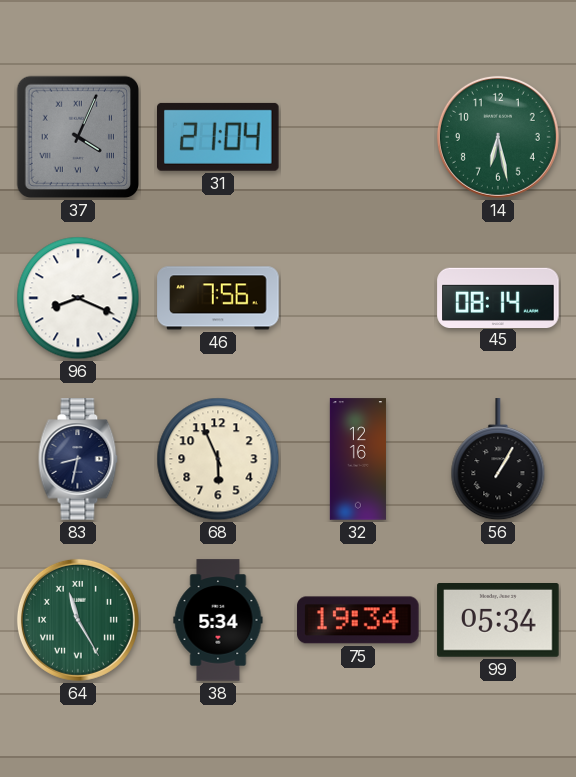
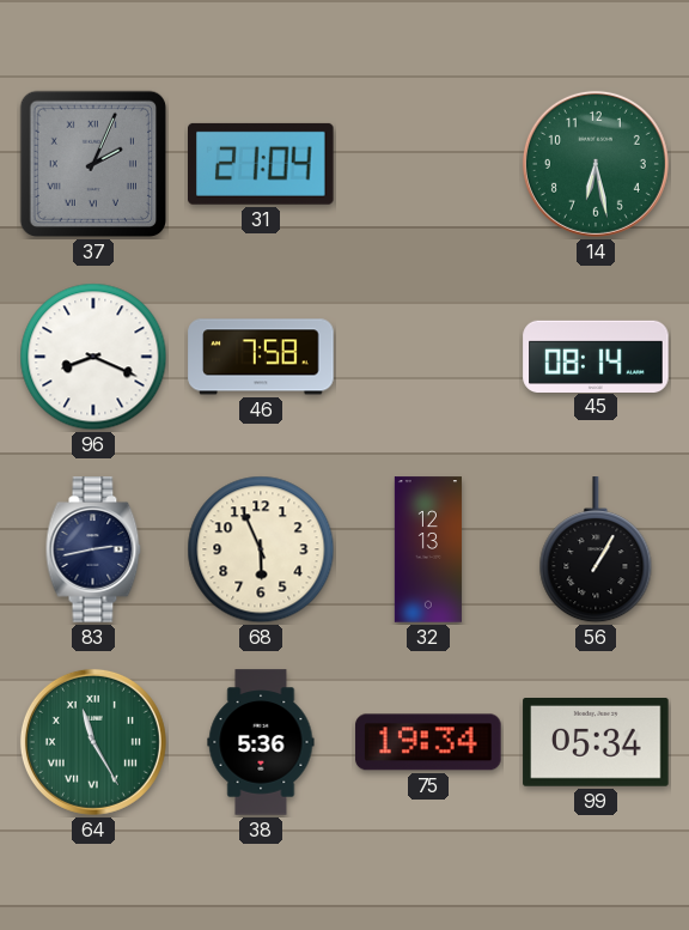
37: 4:04 -> 2:04
46: 7:56 -> 7:58
83: 8:32 -> 2:43
32: 12:16 -> 12:13
38: 5:34 -> 5:36
